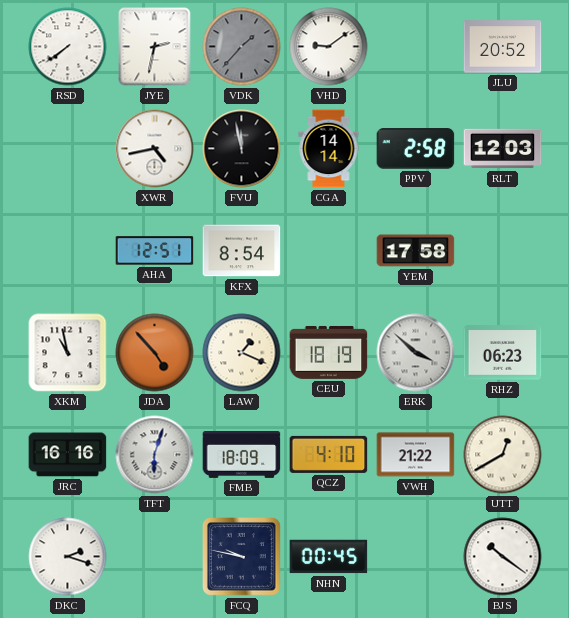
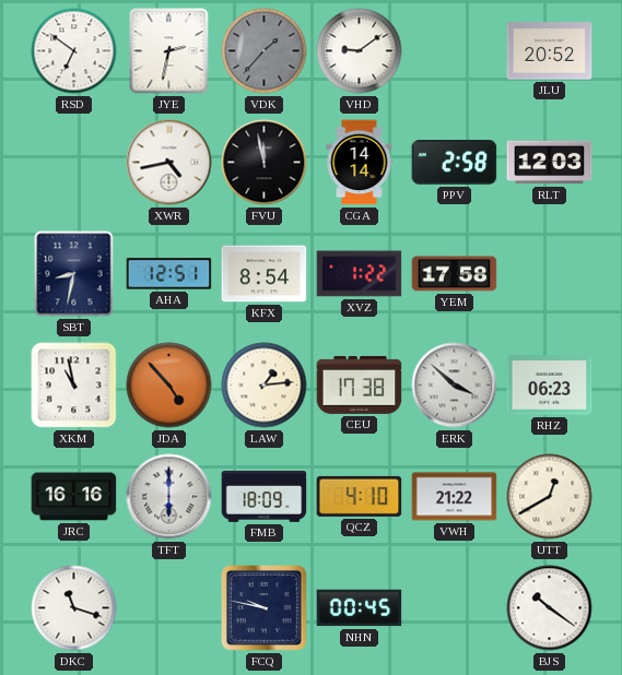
RSD: 7:39 -> 6:51
SBT: none -> 8:32
XVZ: none -> 1:22
LAW: 1:19 -> 1:14
CEU: 18:19 -> 17:38
TFT: 6:03 -> 6:00
DKC: 2:18 -> 11:18
